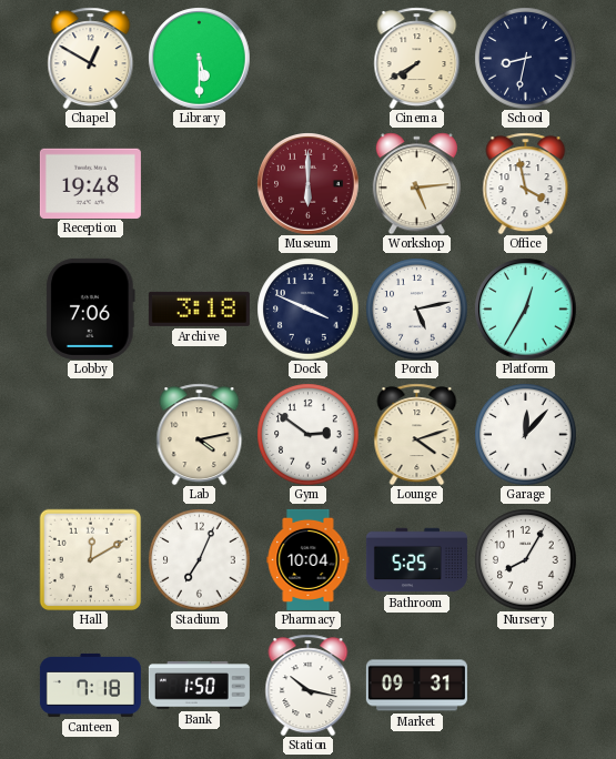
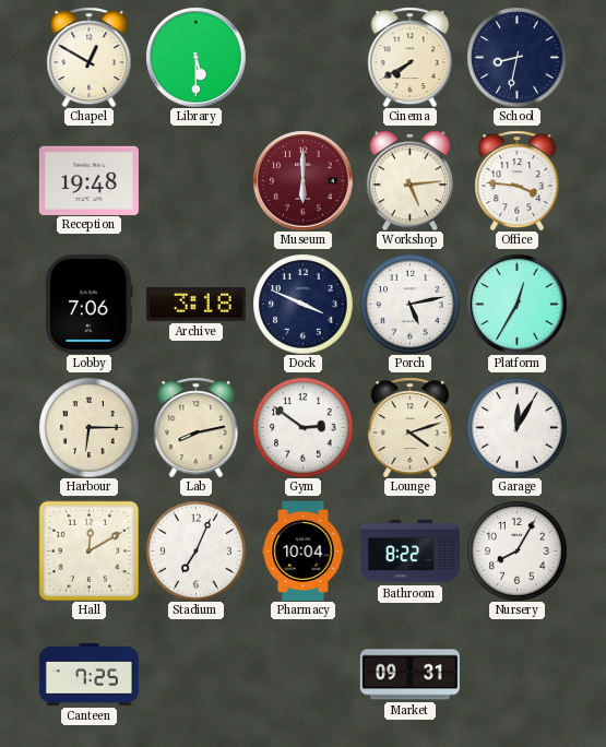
Office: 3:58 -> 3:46
Harbour: none -> 6:15
Lab: 4:13 -> 8:13
Garage: 12:07 -> 12:05
Bathroom: 5:25 -> 8:22
Canteen: 7:18 -> 7:25
Bank: 1:50 -> none
Station: 10:17 -> none
